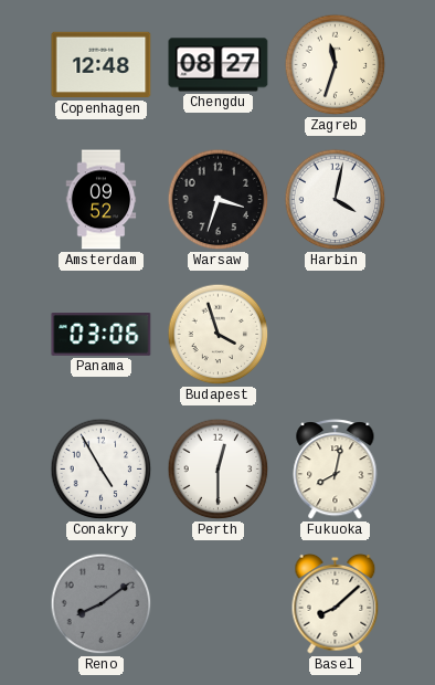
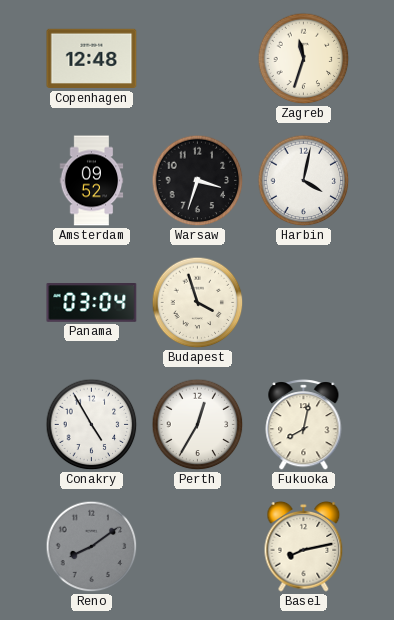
Chengdu: 08:27 -> none
Panama: 03:06 -> 03:04
Perth: 12:30 -> 12:35
Basel: 8:08 -> 8:13
